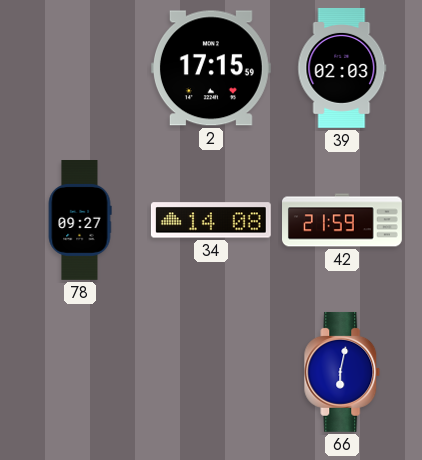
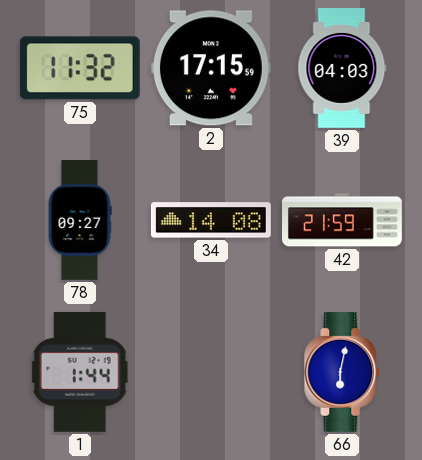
75: none -> 11:32
39: 02:03 -> 04:03
1: none -> 1:44
